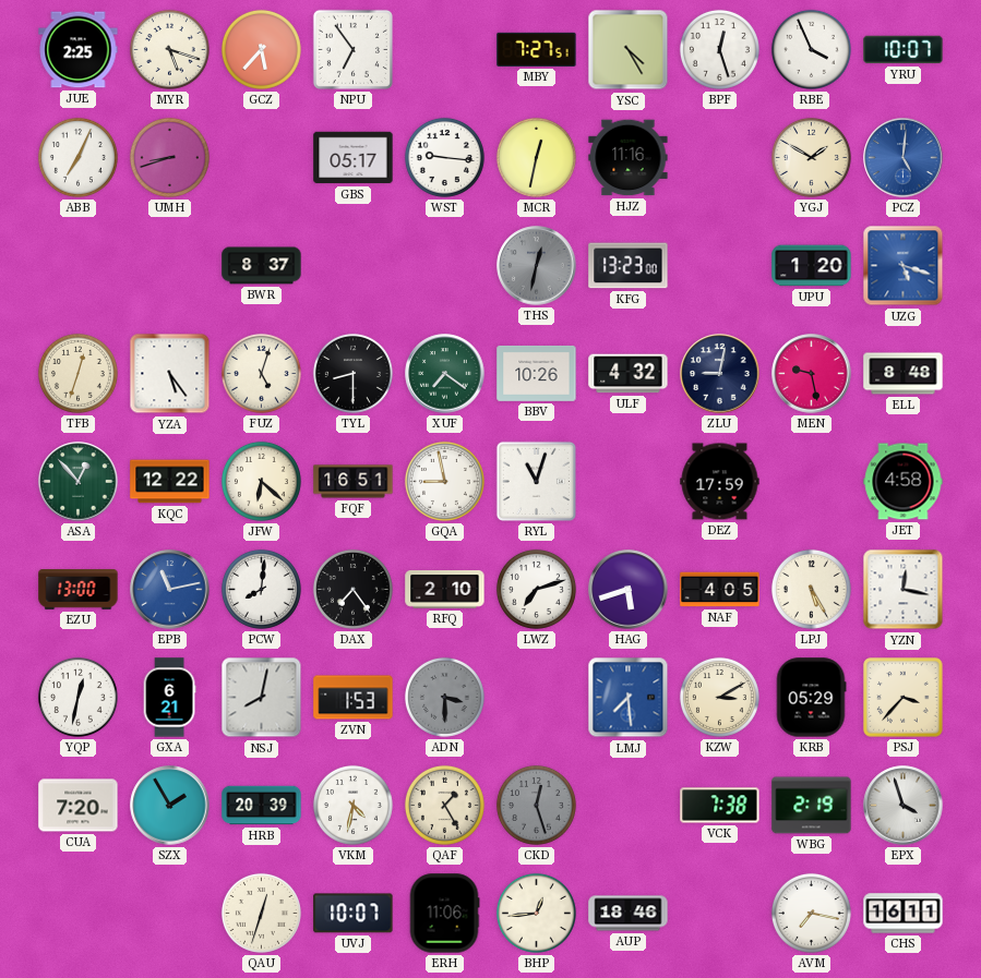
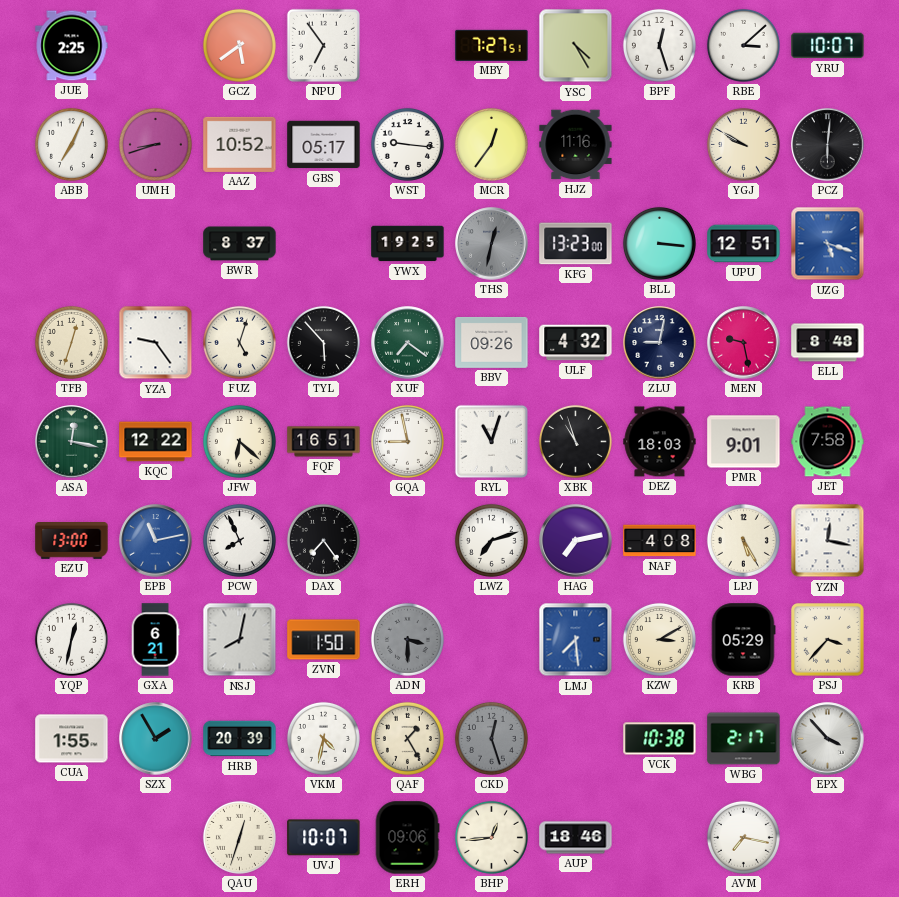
MYR: 5:18 -> none
GCZ: 5:37 -> 5:39
RBE: 3:56 -> 3:08
AAZ: none -> 10:52
MCR: 12:32 -> 12:36
YGJ: 1:50 -> 9:50
PCZ: 5:01 -> 6:01
PCZ dial: blue -> black
YWX: none -> 19:25
BLL: none -> 3:16
UPU: 1:20 -> 12:51
YZA: 5:24 -> 9:24
TYL: 8:30 -> 5:53
BBV: 10:26 -> 09:26
ASA: 12:53 -> 12:17
XBK: none -> 10:57
DEZ: 17:59 -> 18:03
PMR: none -> 9:01
JET: 4:58 -> 7:58
PCW: 8:01 -> 7:56
RFQ: 2:10 -> none
HAG: 5:42 -> 7:13
NAF: 4:05 -> 4:08
ZVN: 1:53 -> 1:50
CUA: 7:20 -> 1:55
VCK: 7:38 -> 10:38
WBG: 2:19 -> 2:17
EPX: 3:57 -> 3:53
ERH: 11:06 -> 09:06
CHS: 16:11 -> none
